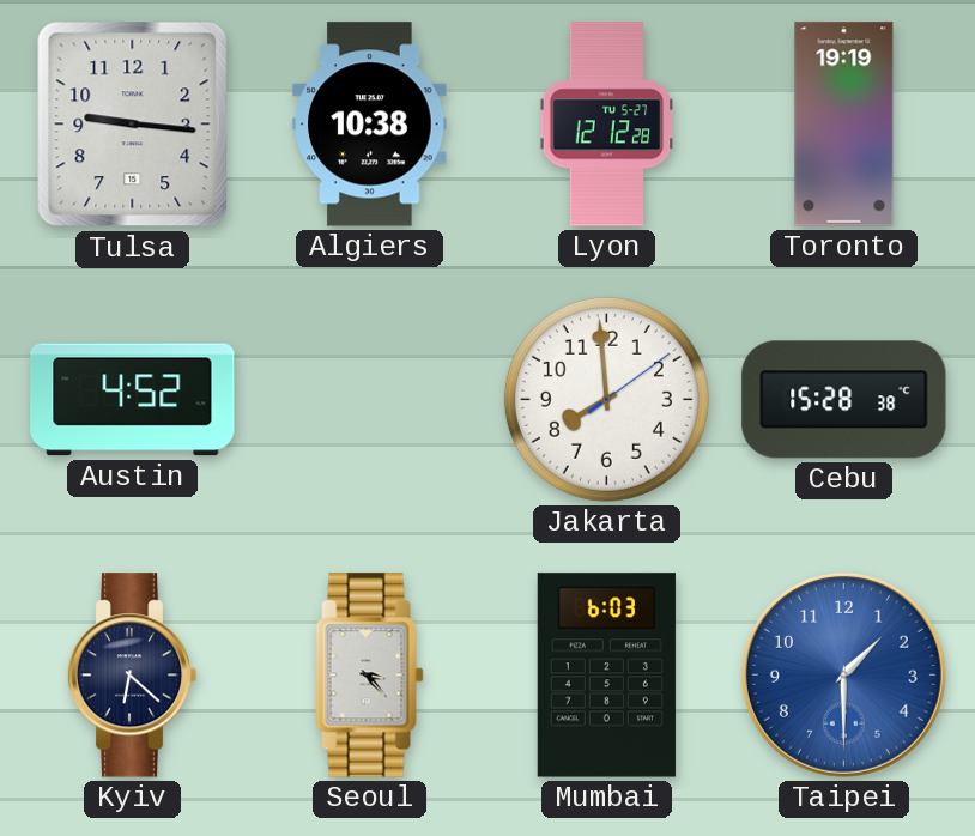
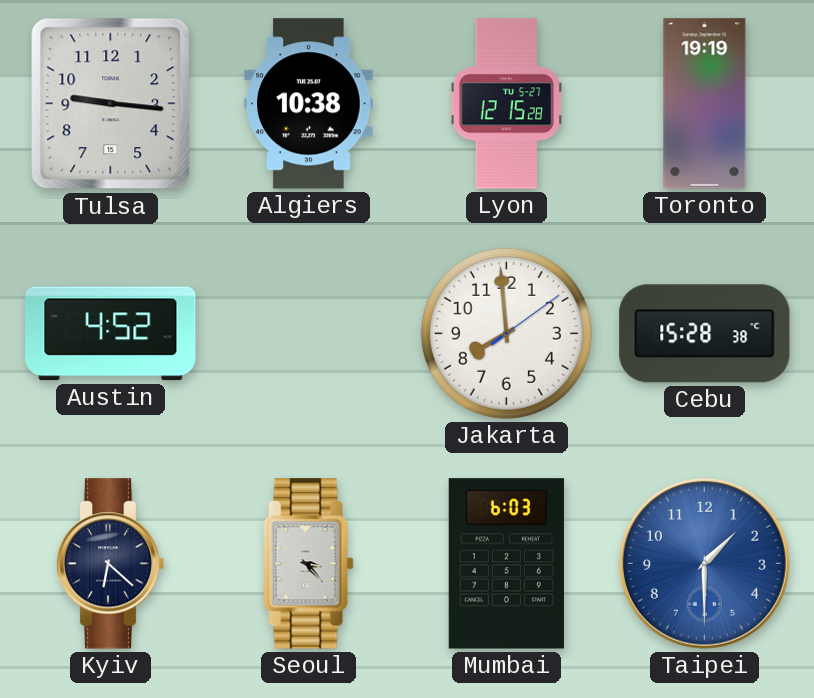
Lyon: 12:12 -> 12:15
